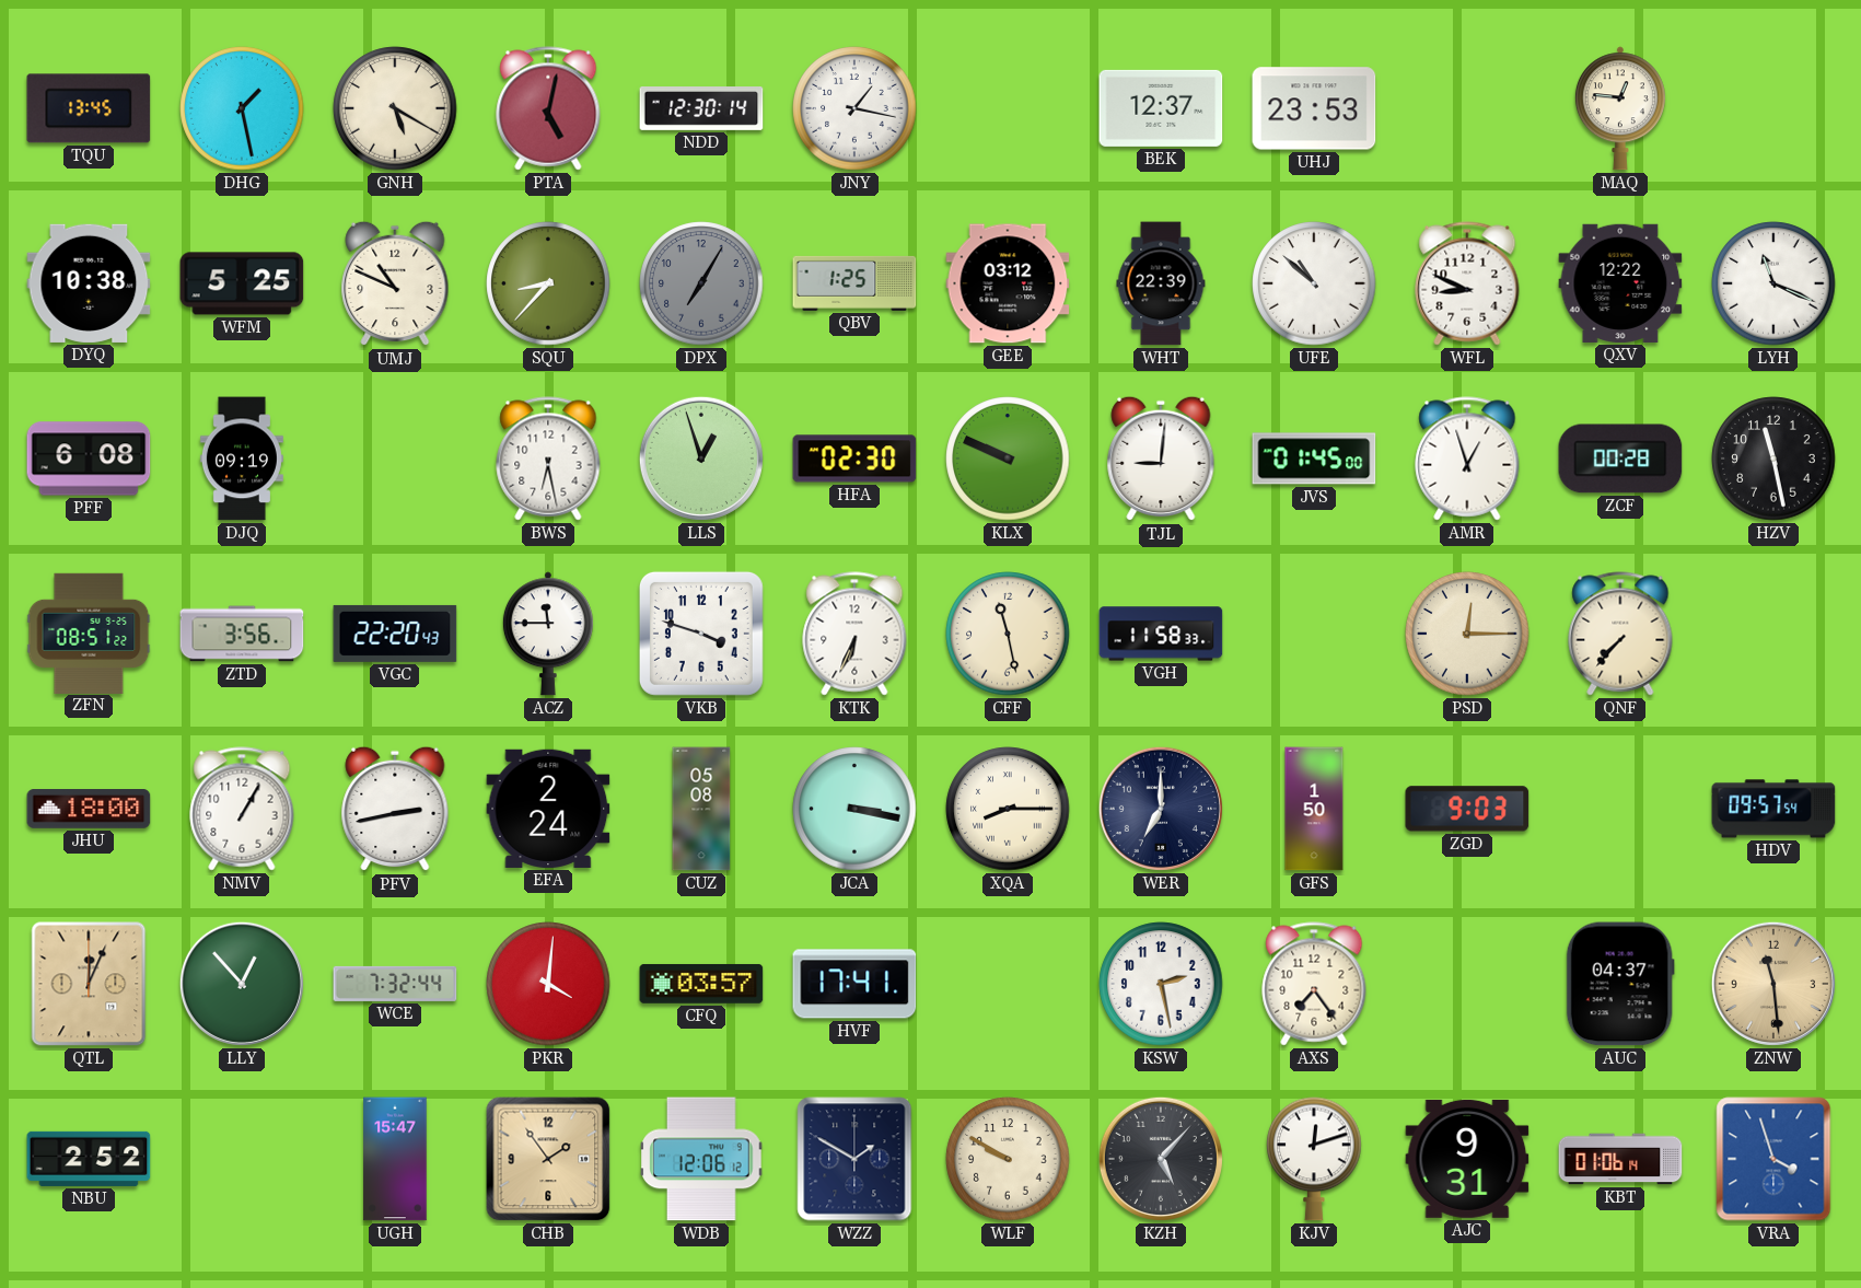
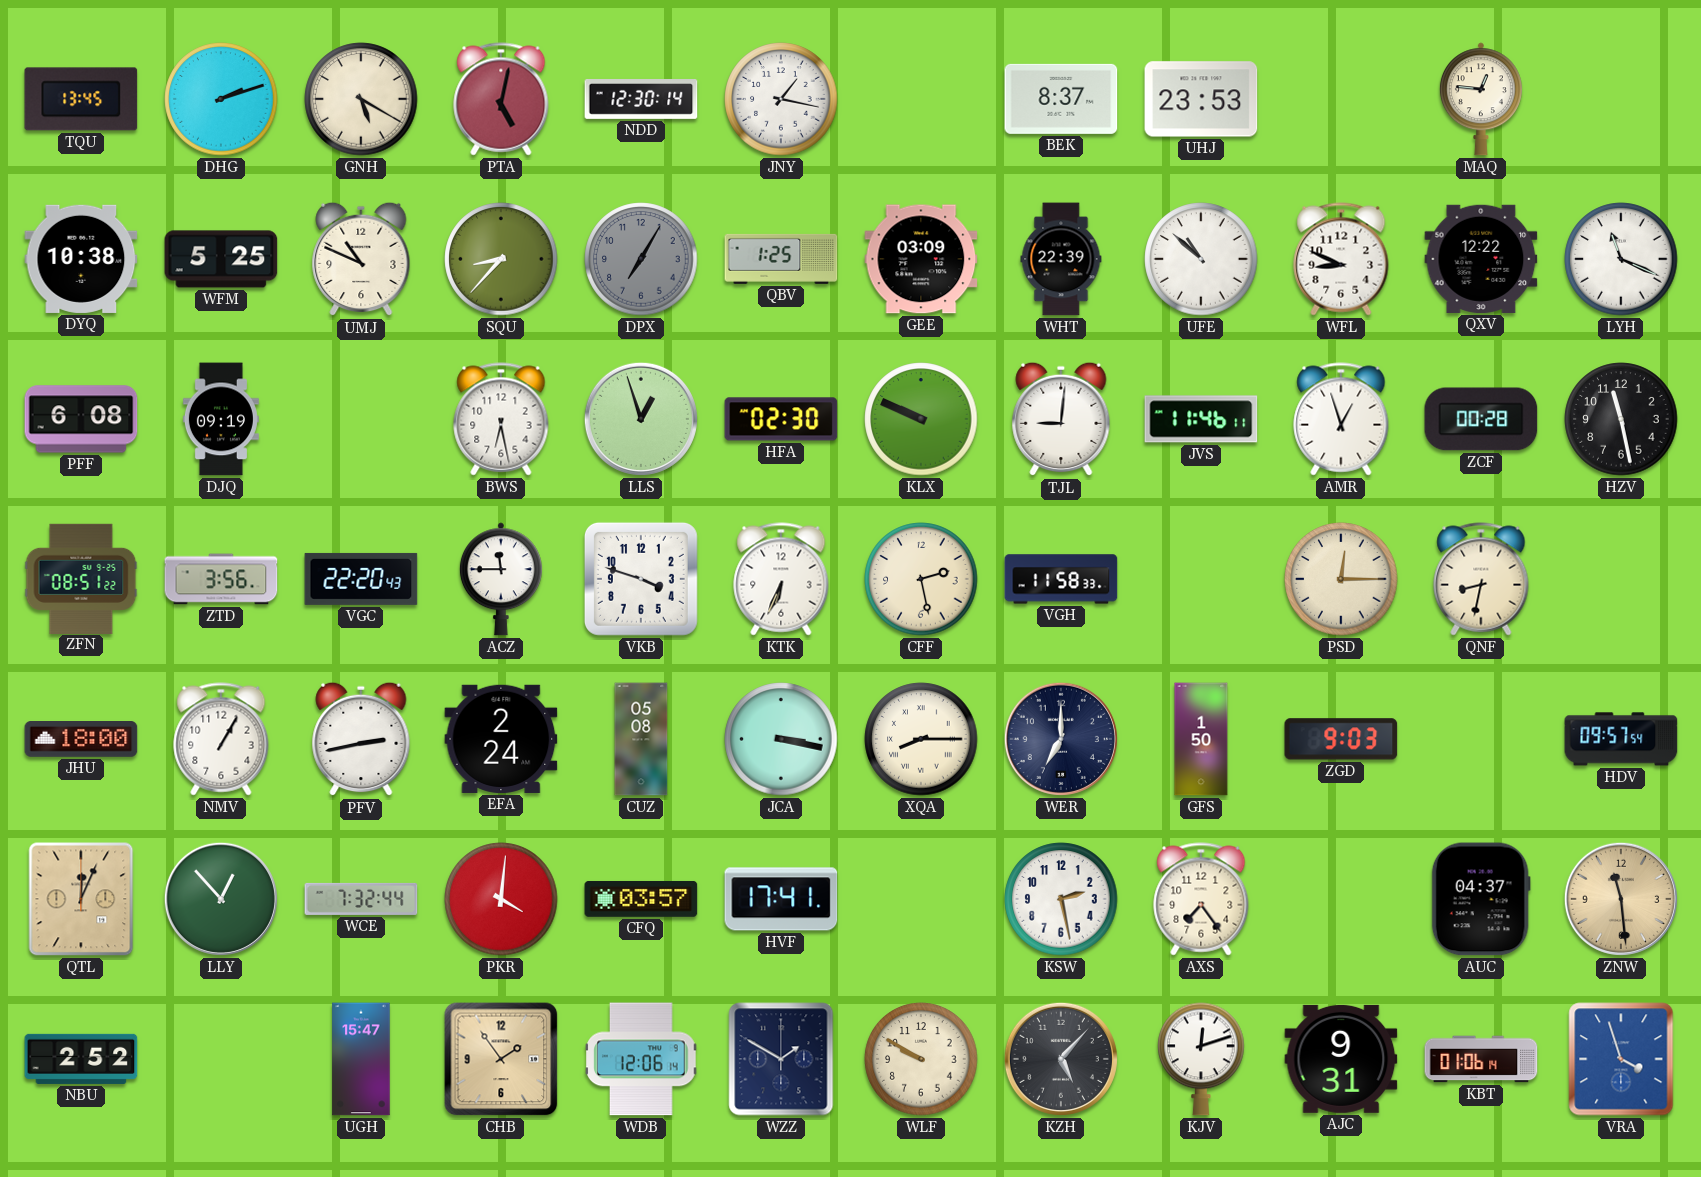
DHG: 1:28 -> 2:12
BEK: 12:37 -> 8:37
GEE: 03:12 -> 03:09
JVS: 01:45 -> 11:46
CFF: 11:28 -> 2:28
QNF: 7:37 -> 8:32
WDB: 12:06:12 -> 12:06:14
